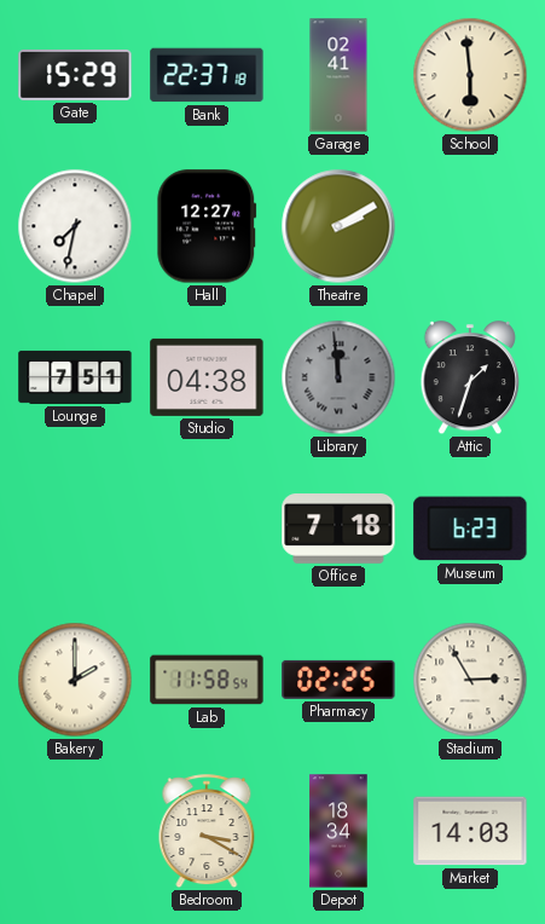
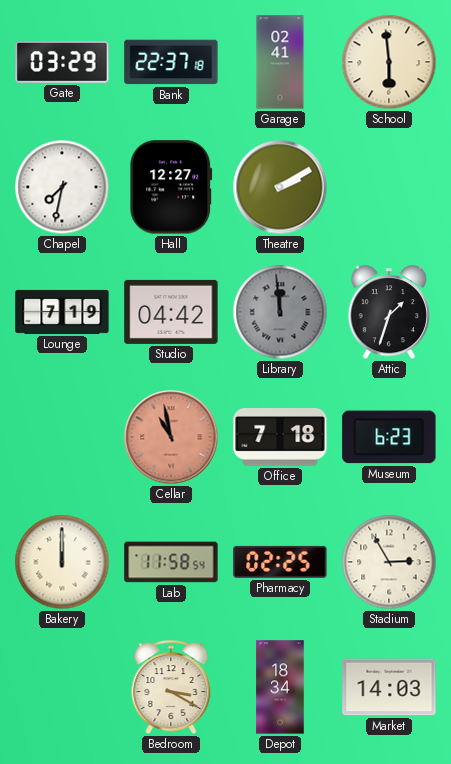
Gate: 15:29 -> 03:29
Lounge: 7:51 -> 7:19
Studio: 04:38 -> 04:42
Cellar: none -> 10:58
Bakery: 2:00 -> 12:00
